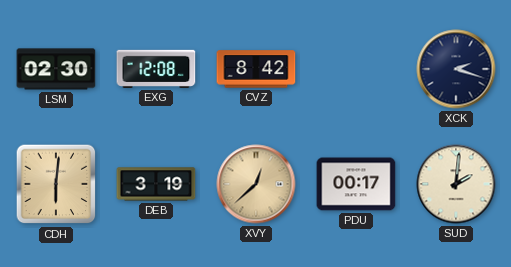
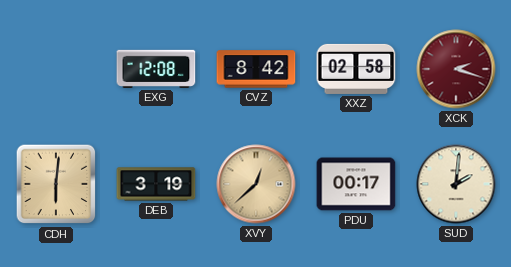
LSM: 02:30 -> none
XXZ: none -> 02:58
XCK dial: navy -> burgundy
